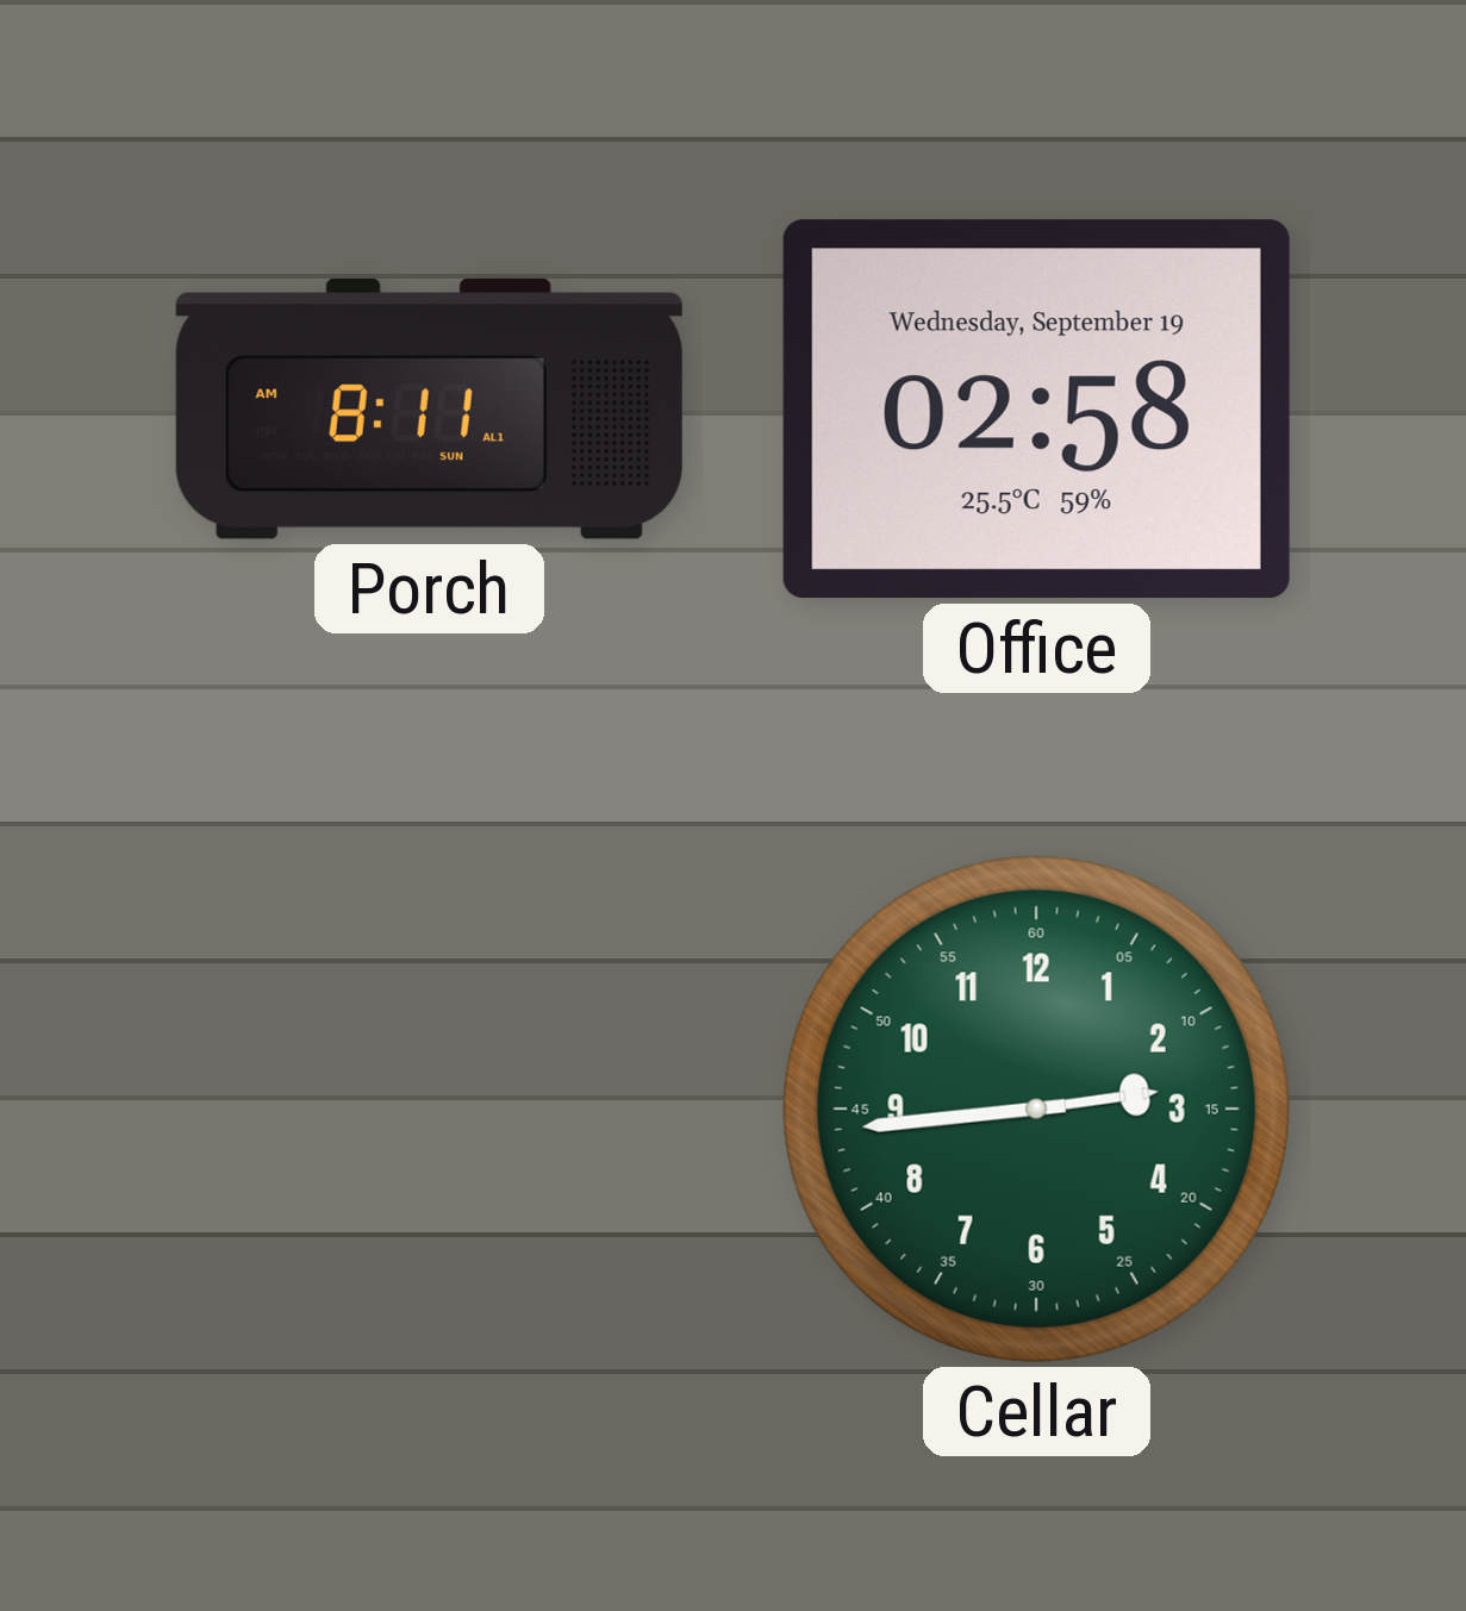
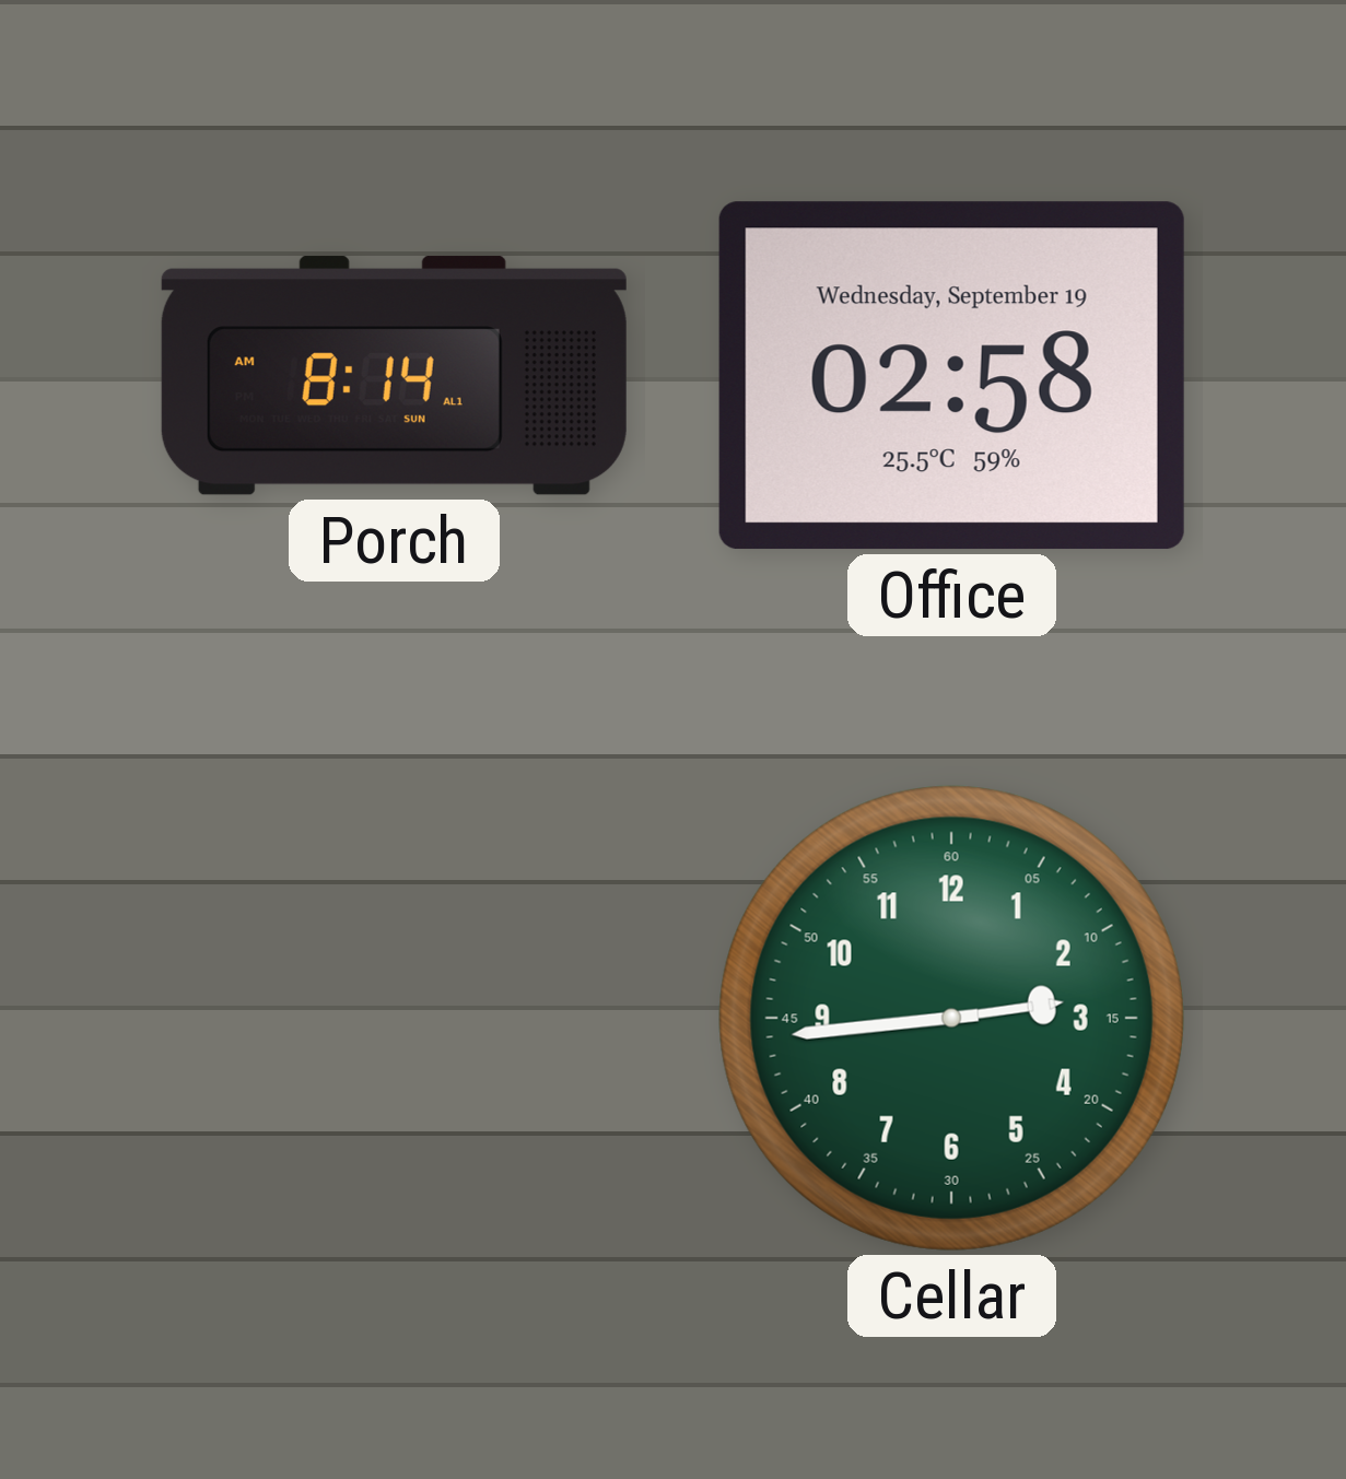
Porch: 8:11 -> 8:14
